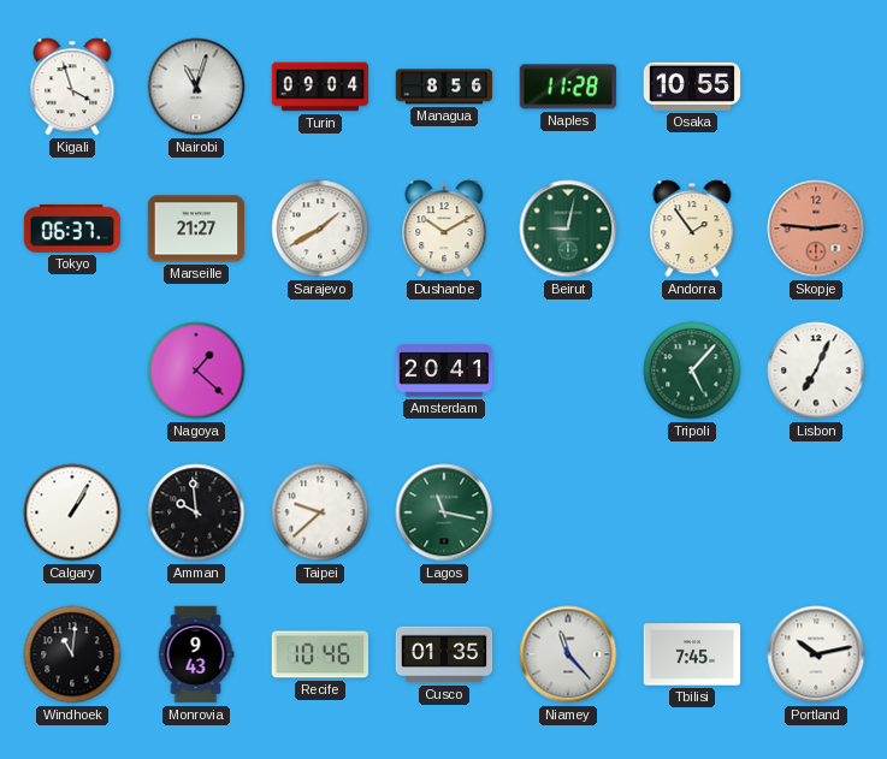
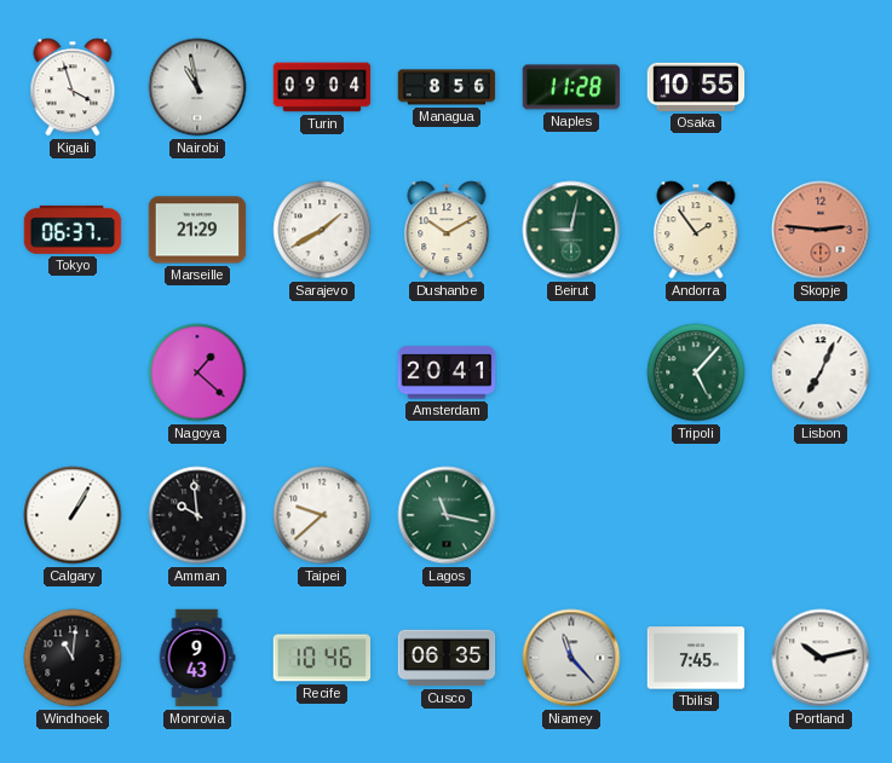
Nairobi: 11:03 -> 10:58
Marseille: 21:27 -> 21:29
Cusco: 01:35 -> 06:35
